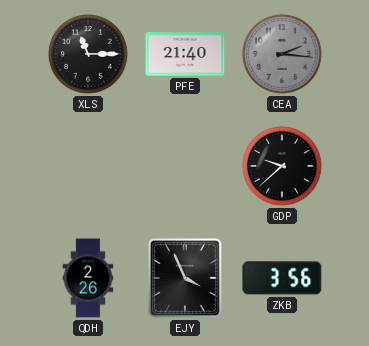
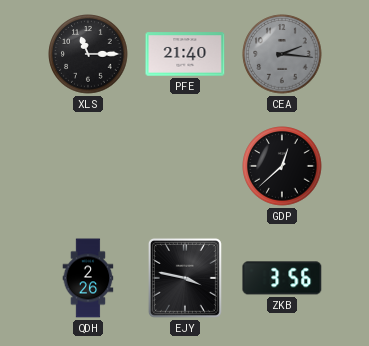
GDP: 9:38 -> 12:38
EJY: 3:56 -> 3:47
